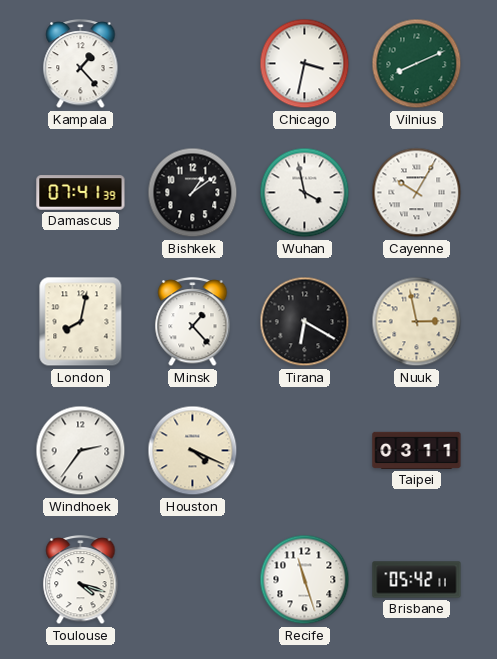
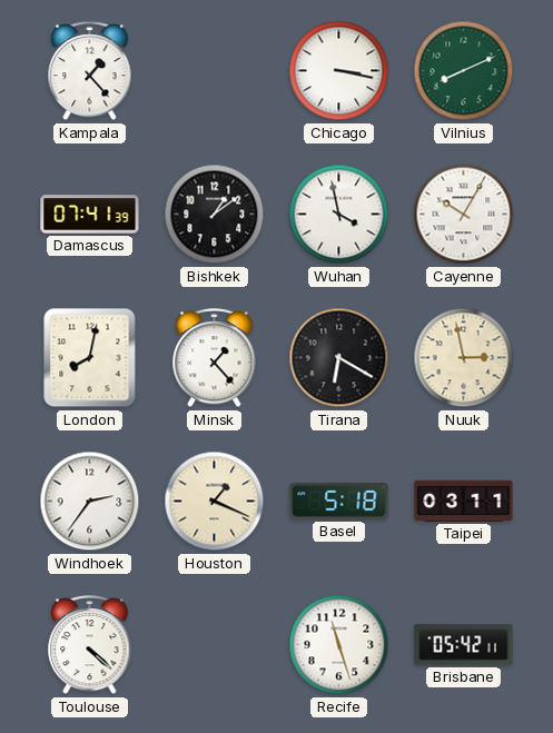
Chicago: 3:32 -> 3:17
Houston: 4:19 -> 1:19
Basel: none -> 5:18
Toulouse: 4:18 -> 4:22
